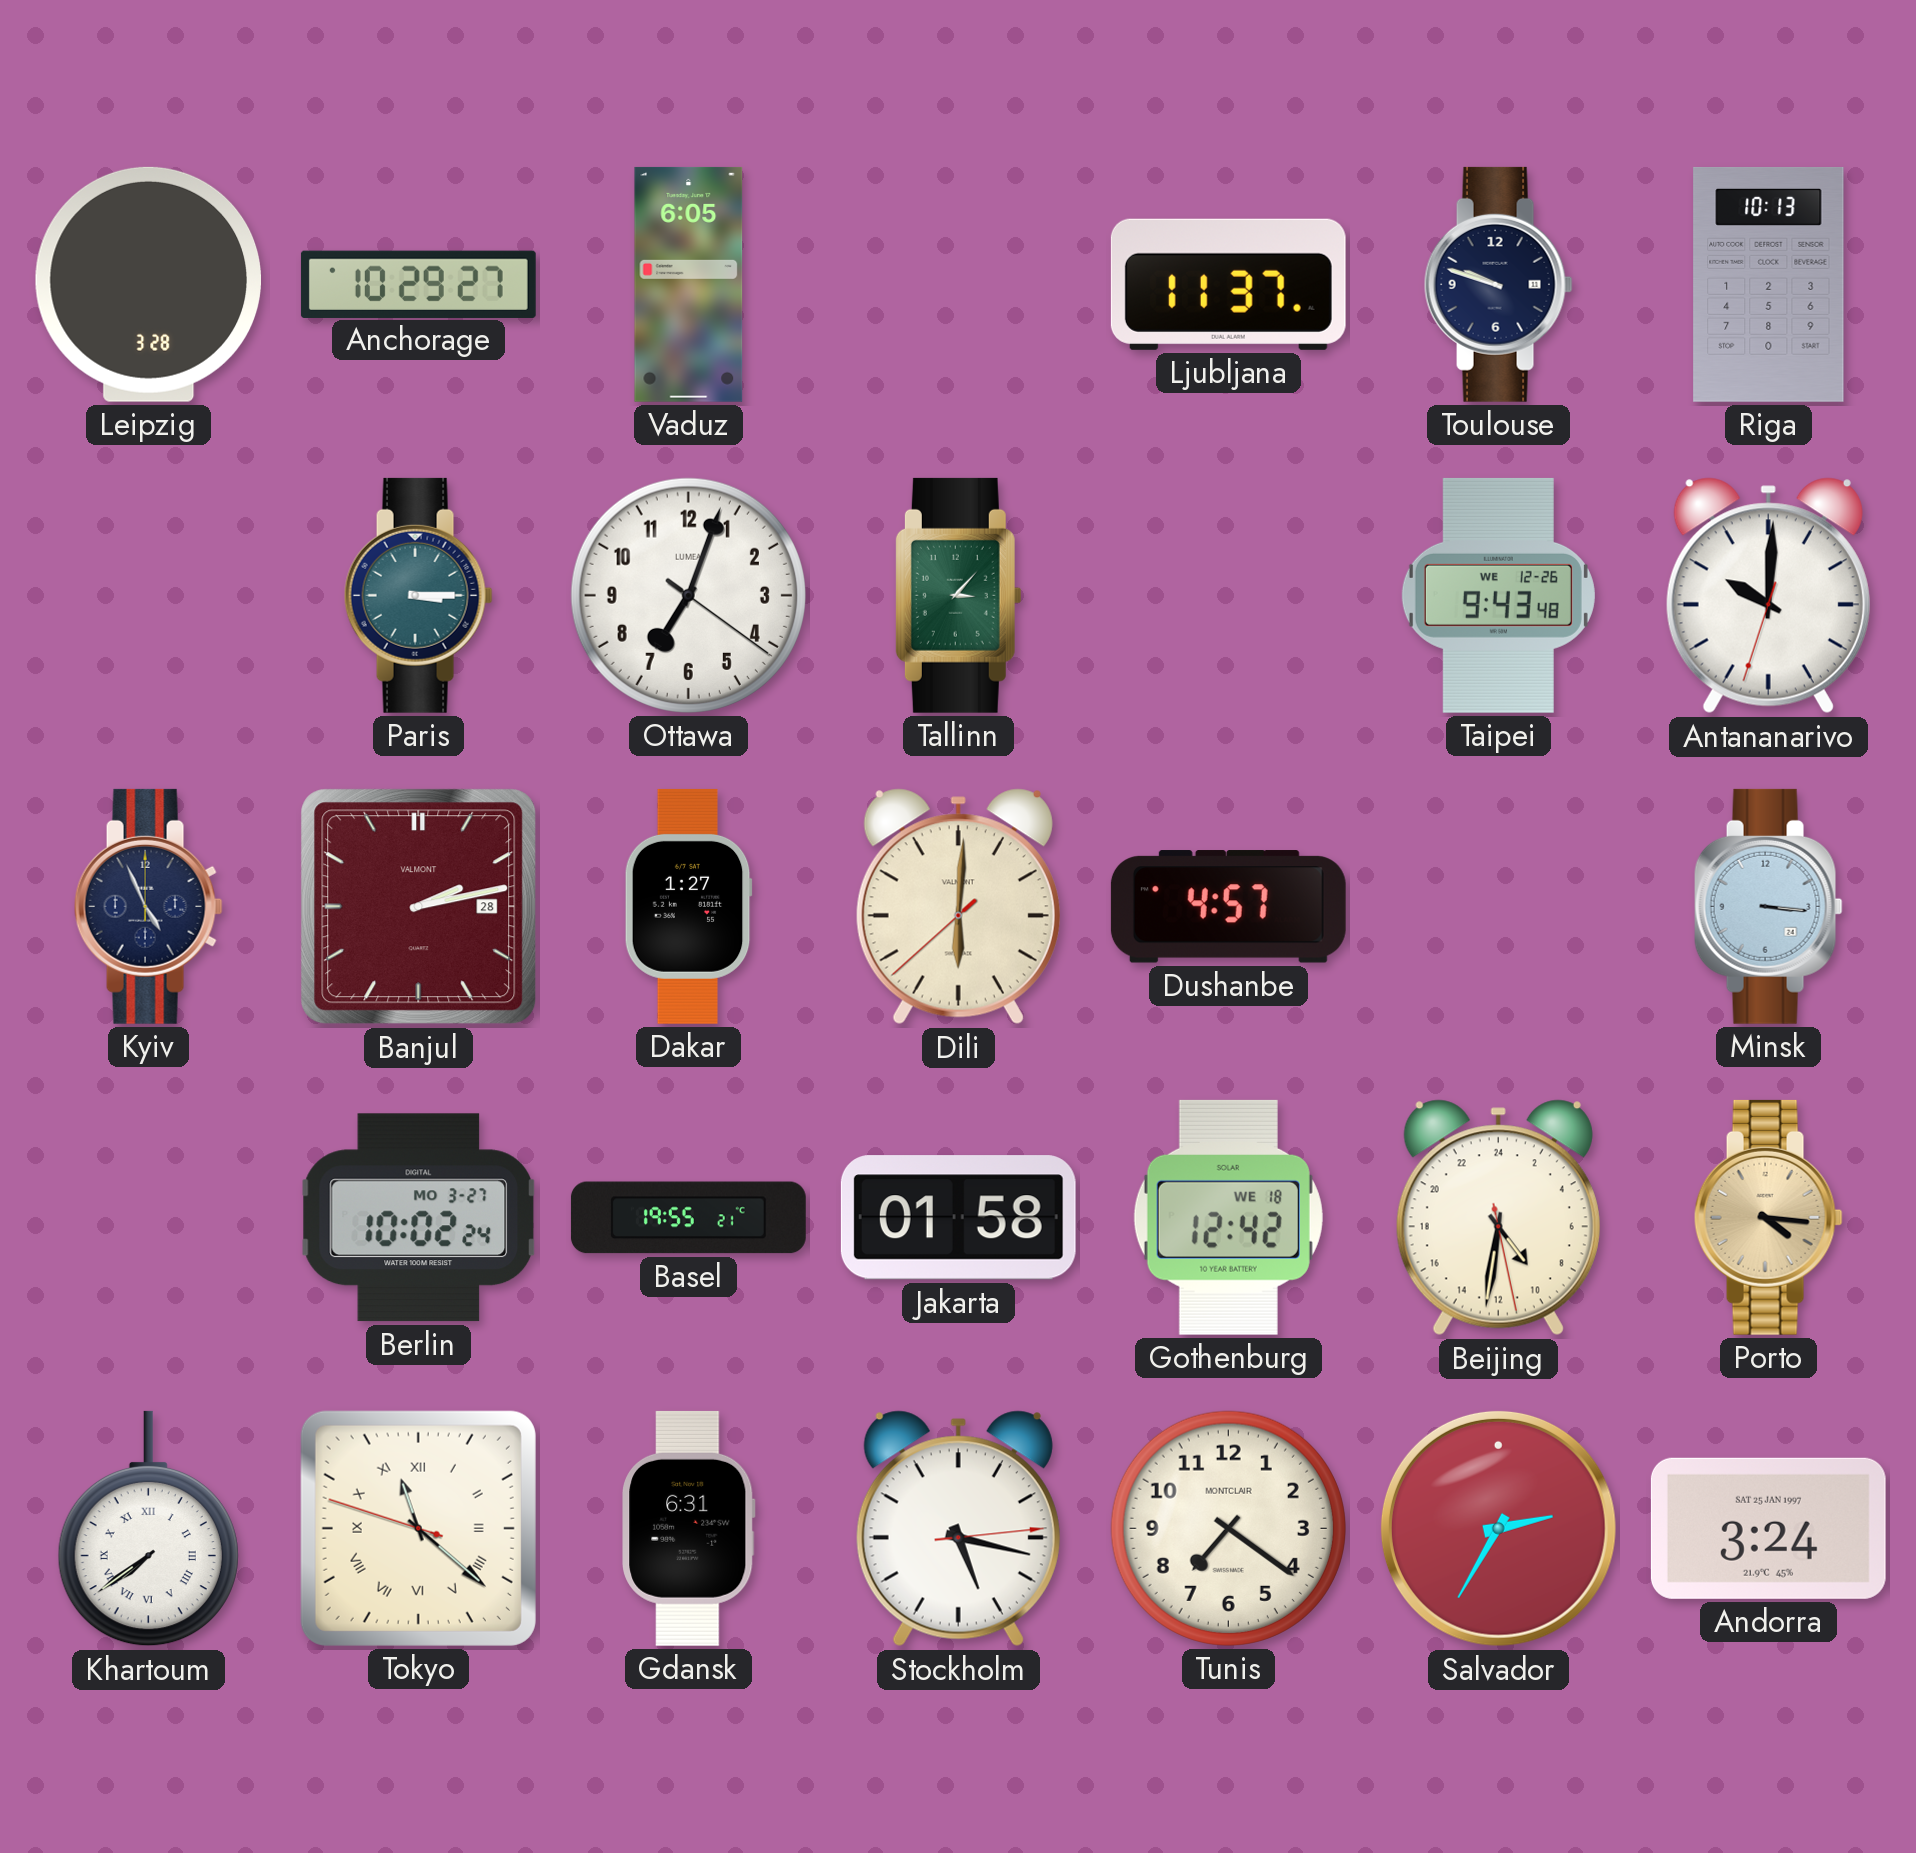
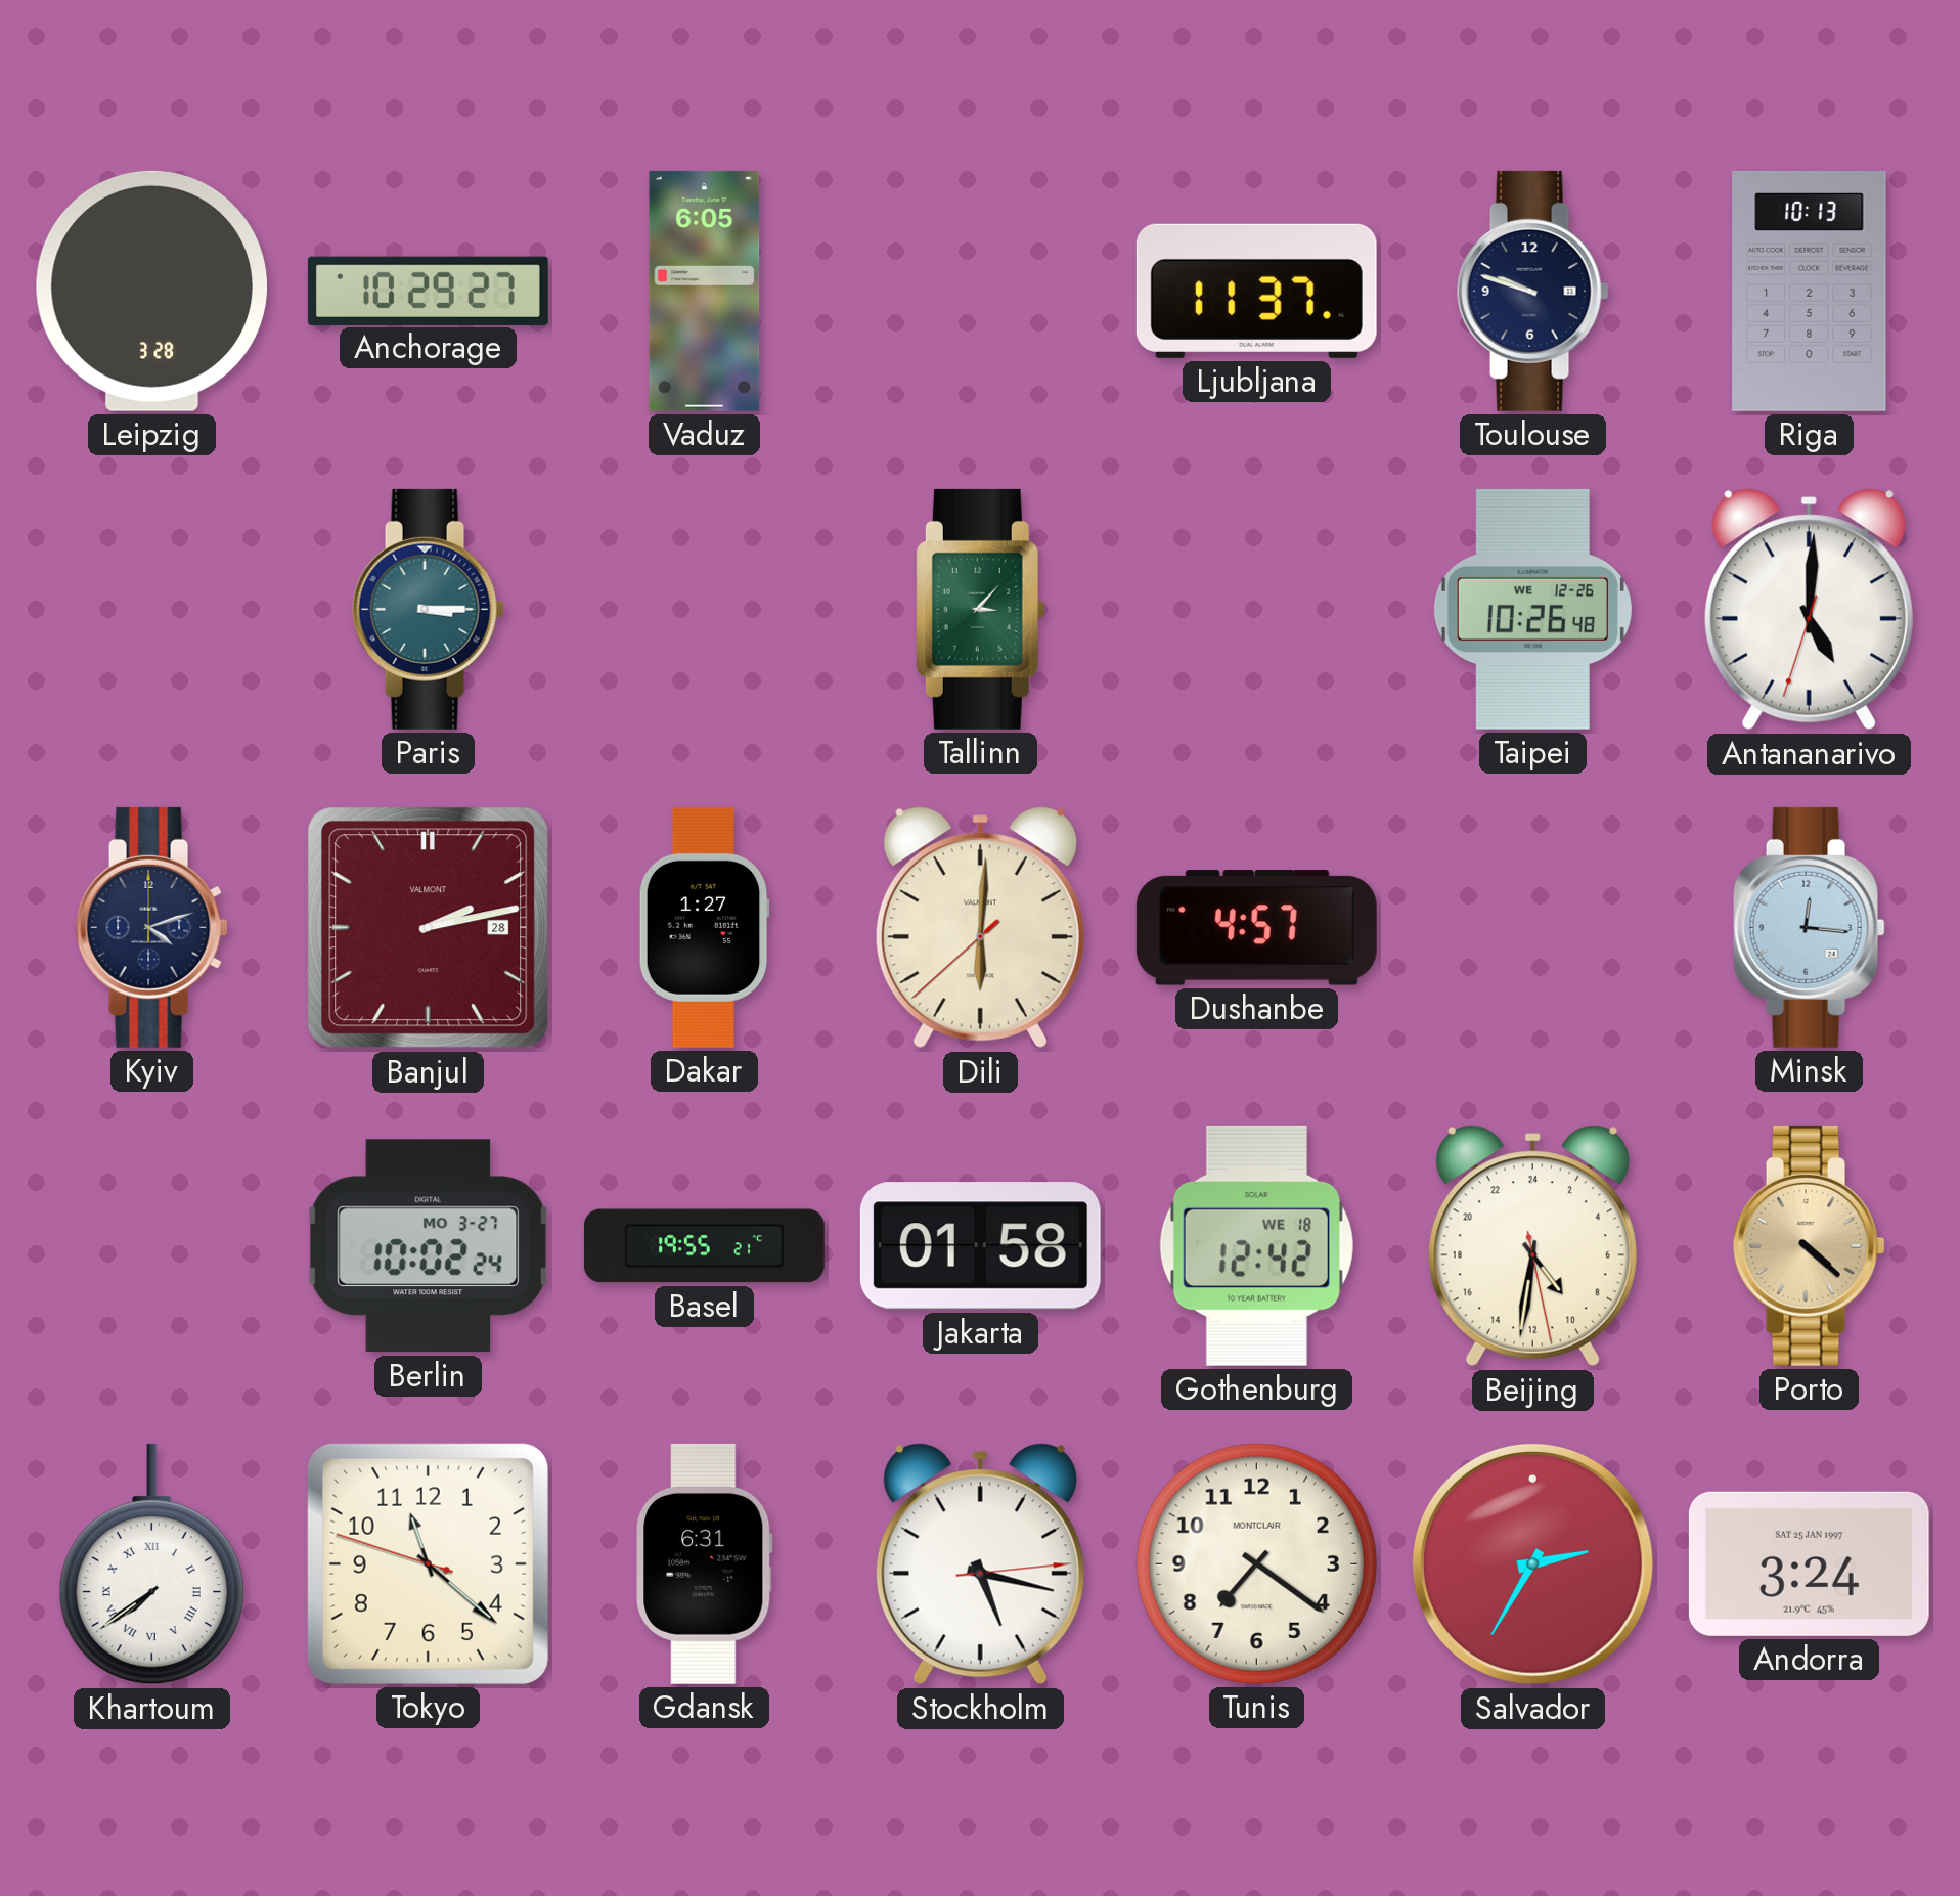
Ottawa: 7:03 -> none
Taipei: 9:43 -> 10:26
Antananarivo: 10:00 -> 5:00
Kyiv: 4:56 -> 4:12
Minsk: 3:16 -> 12:16
Porto: 4:16 -> 4:22
Tokyo numerals: Roman -> Arabic
